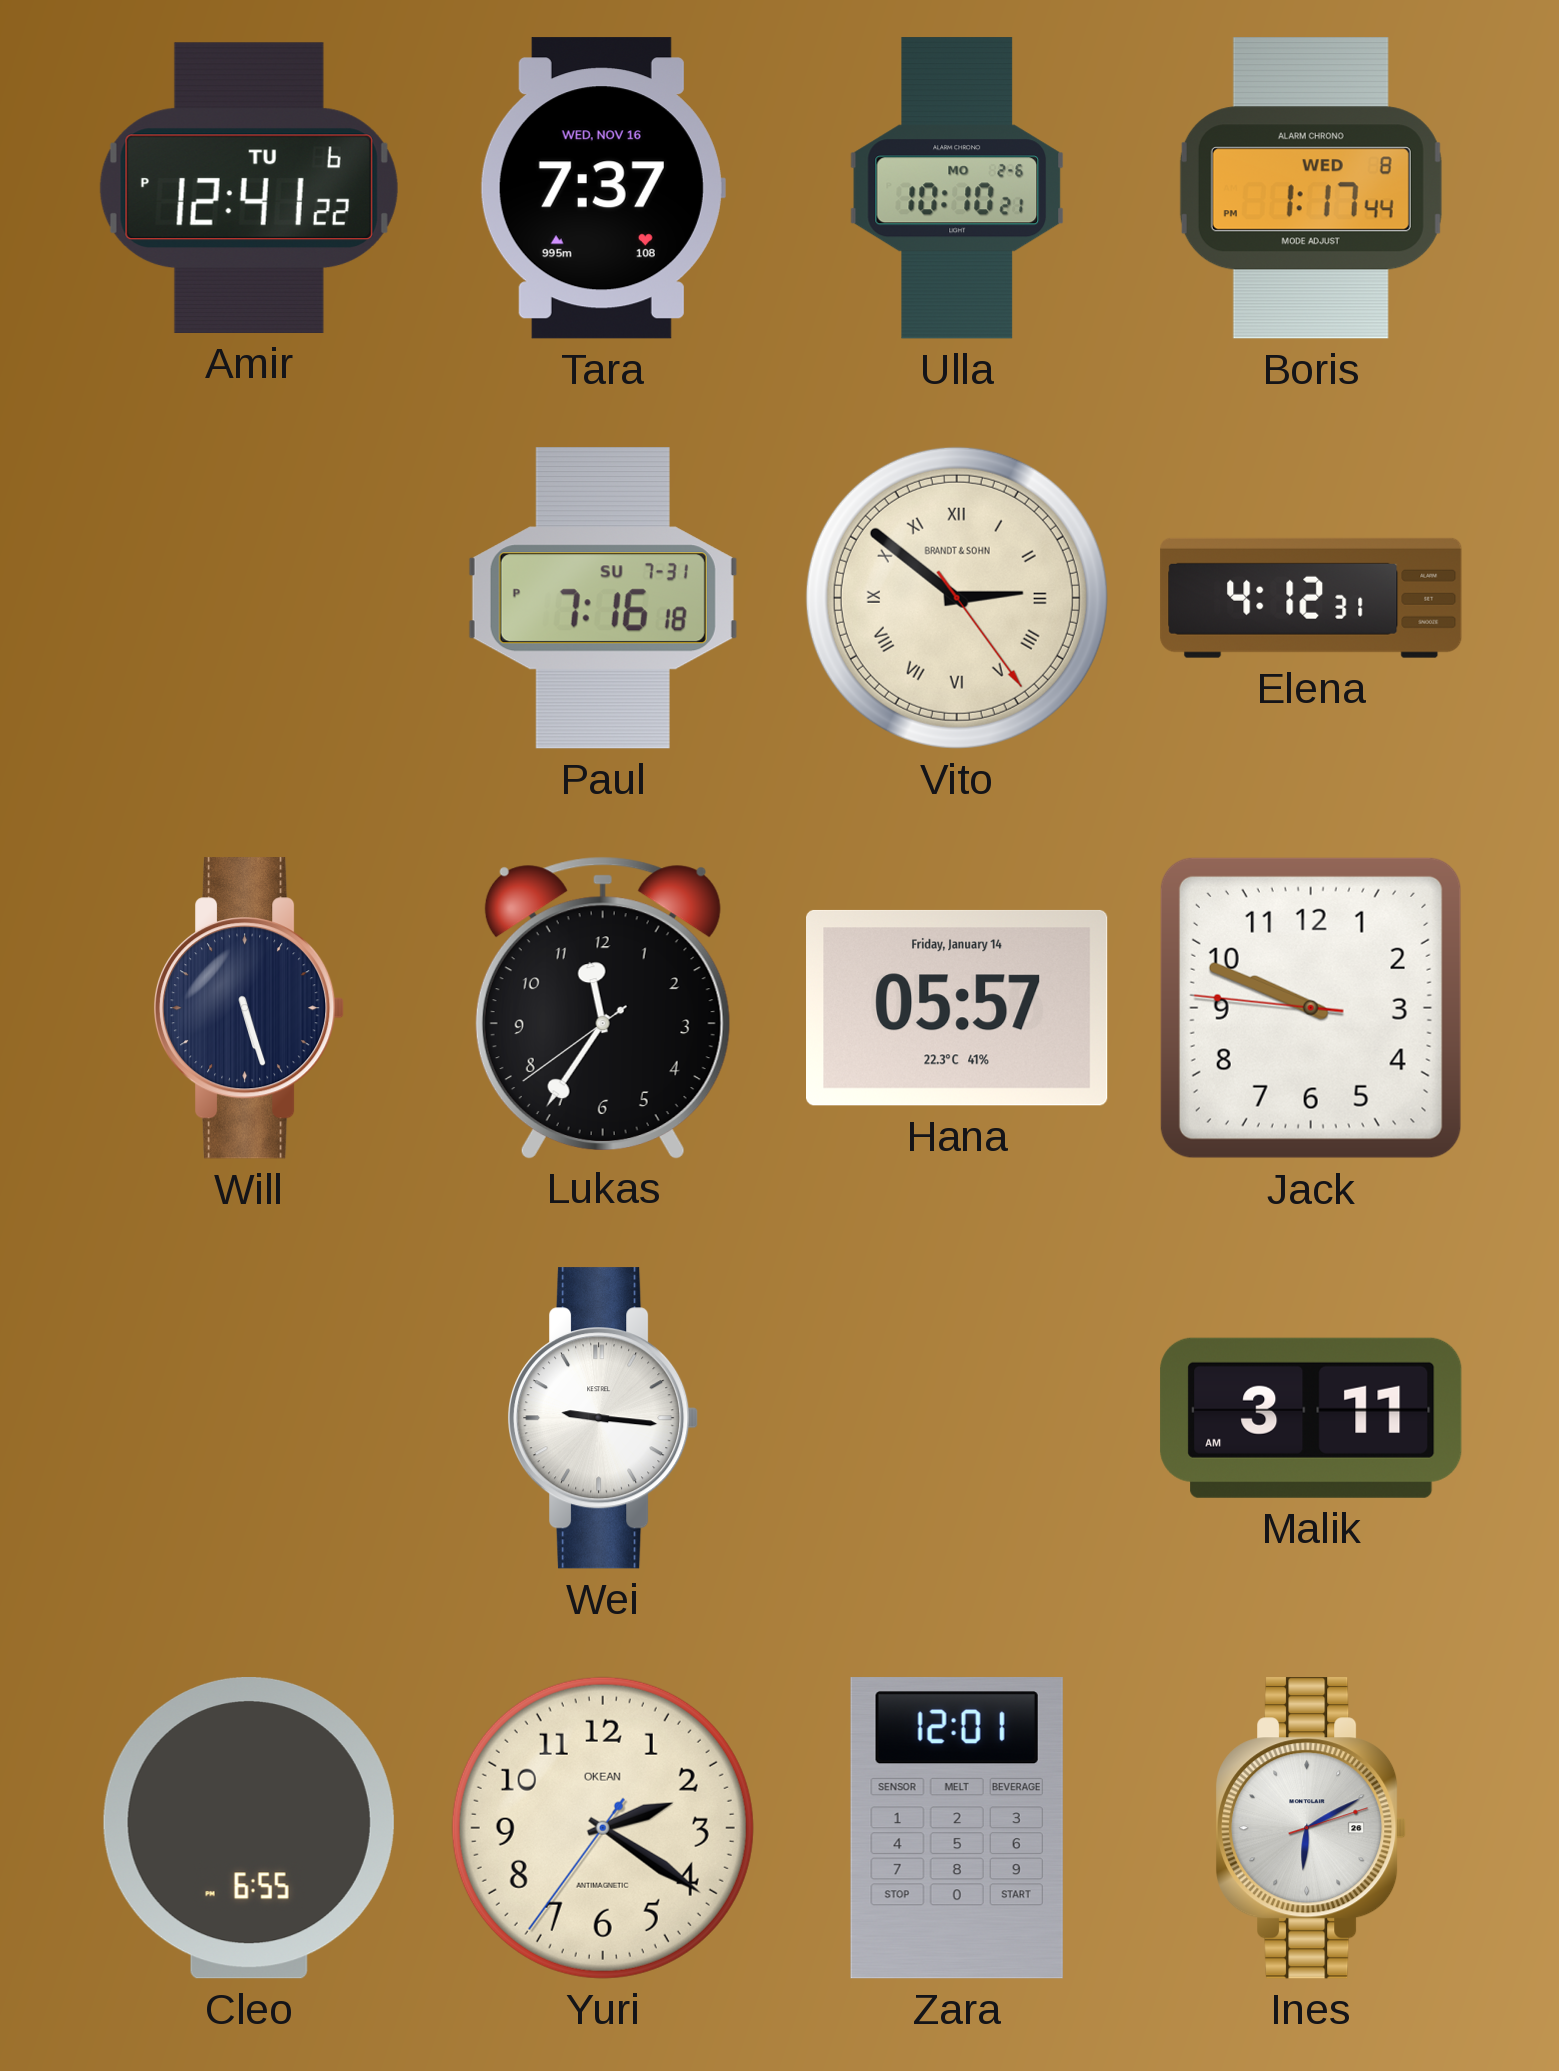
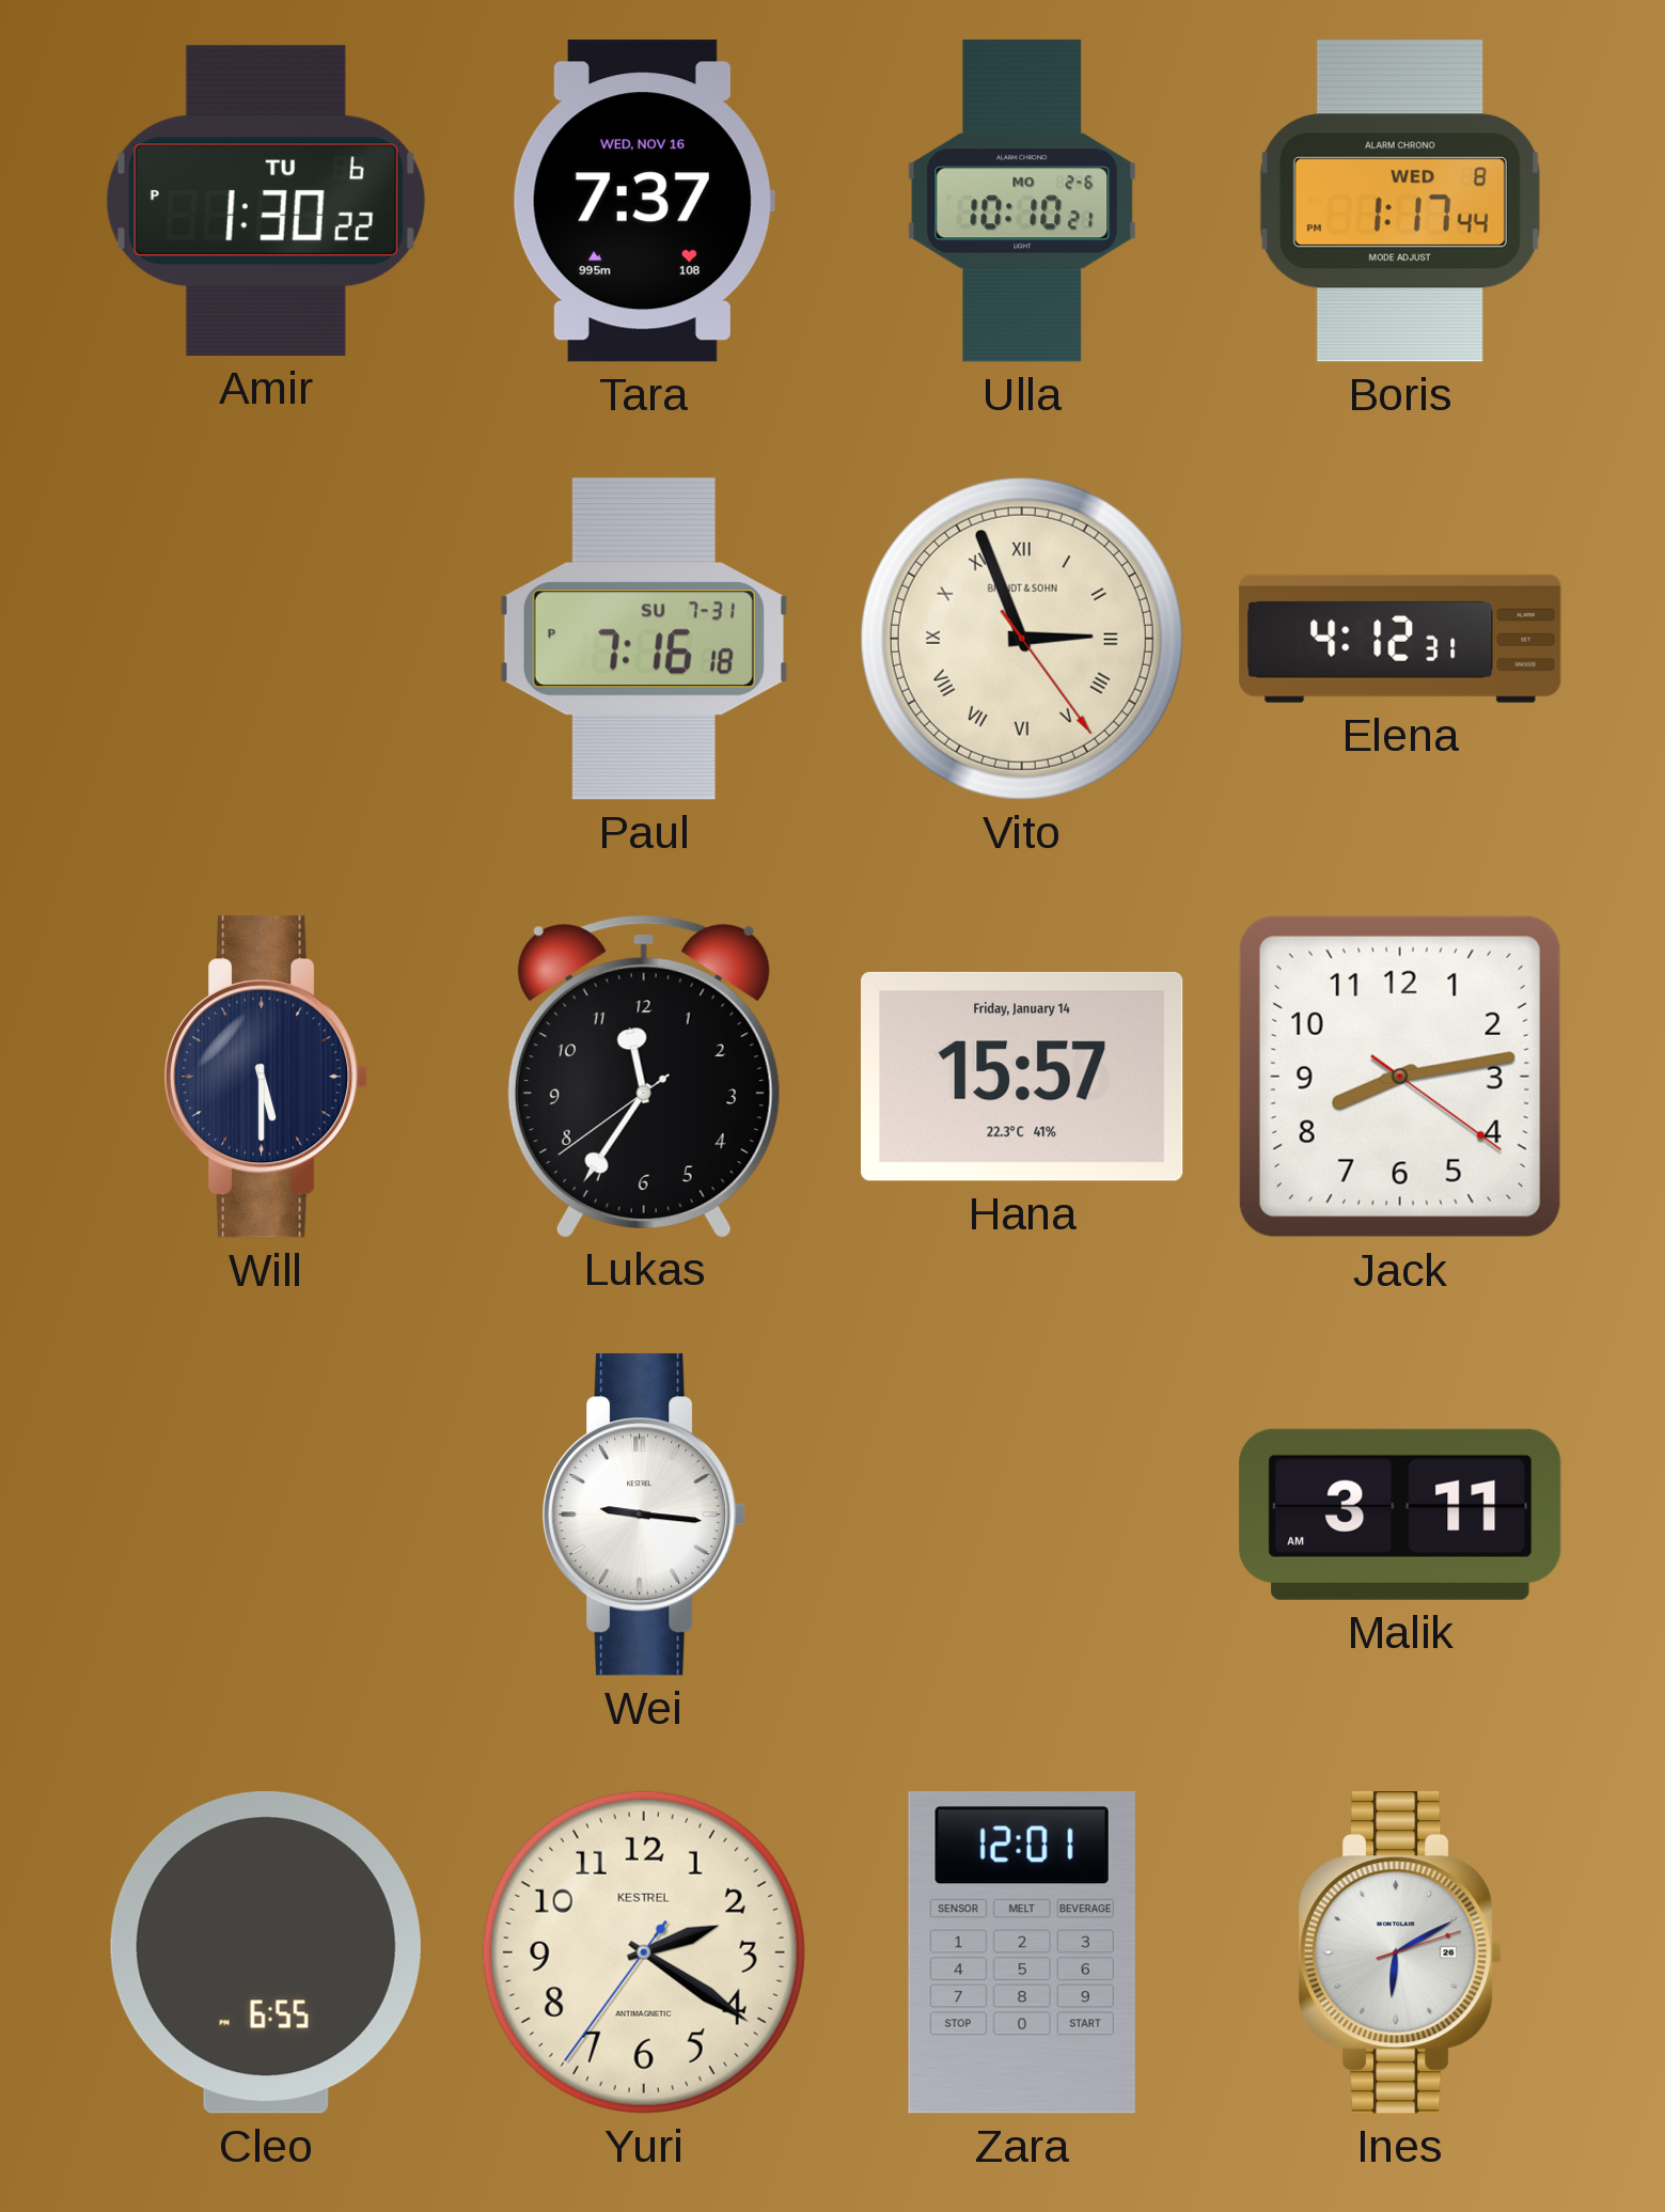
Amir: 12:41 -> 1:30
Vito: 2:51 -> 2:56
Will: 5:27 -> 5:30
Hana: 05:57 -> 15:57
Jack: 9:48 -> 8:13
Yuri brand: OKEAN -> KESTREL
